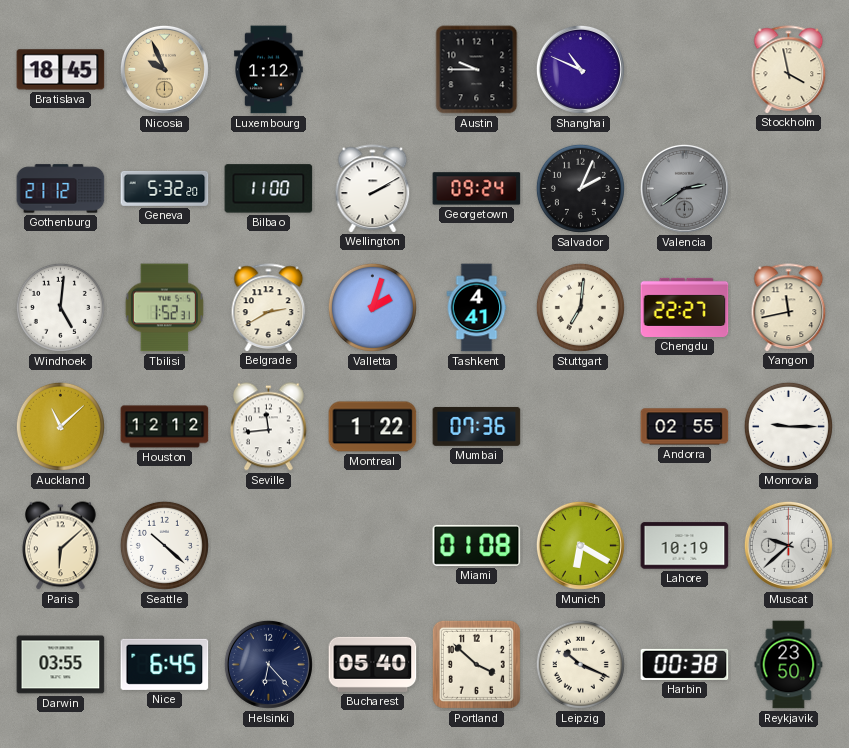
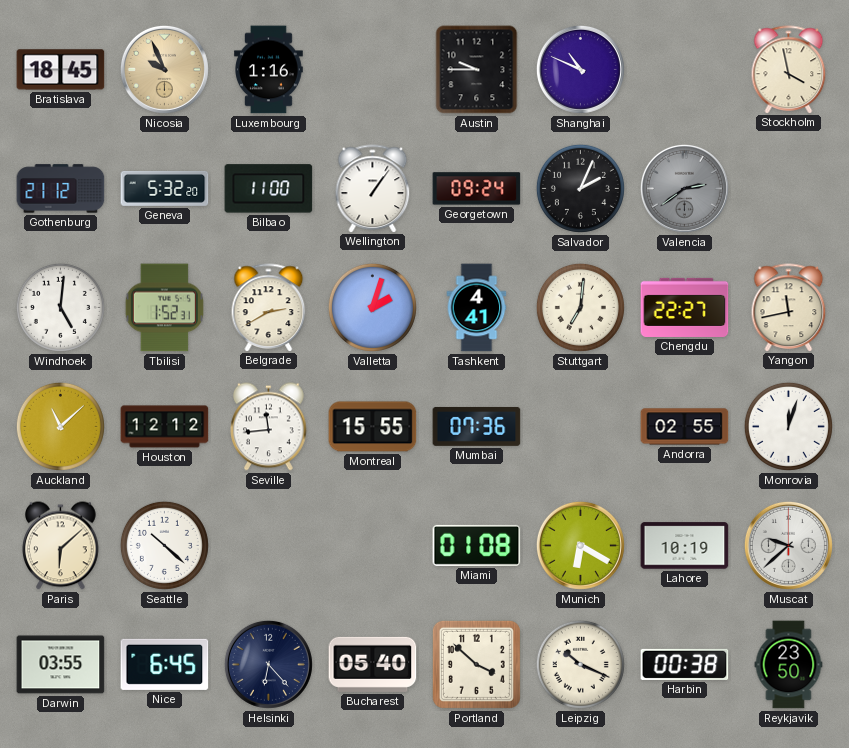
Luxembourg: 1:12 -> 1:16
Wellington: 2:10 -> 1:06
Montreal: 1:22 -> 15:55
Monrovia: 9:15 -> 12:03
